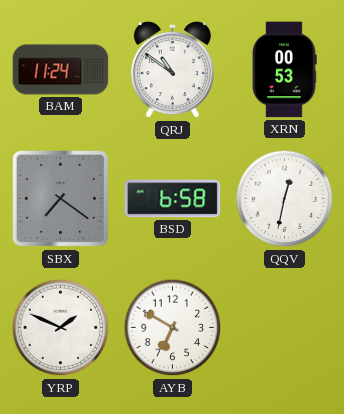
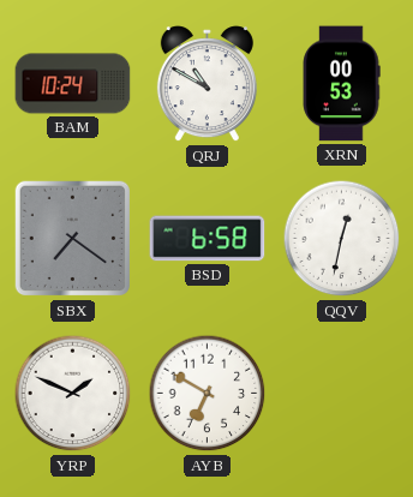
BAM: 11:24 -> 10:24
QRJ: 10:51 -> 10:50
